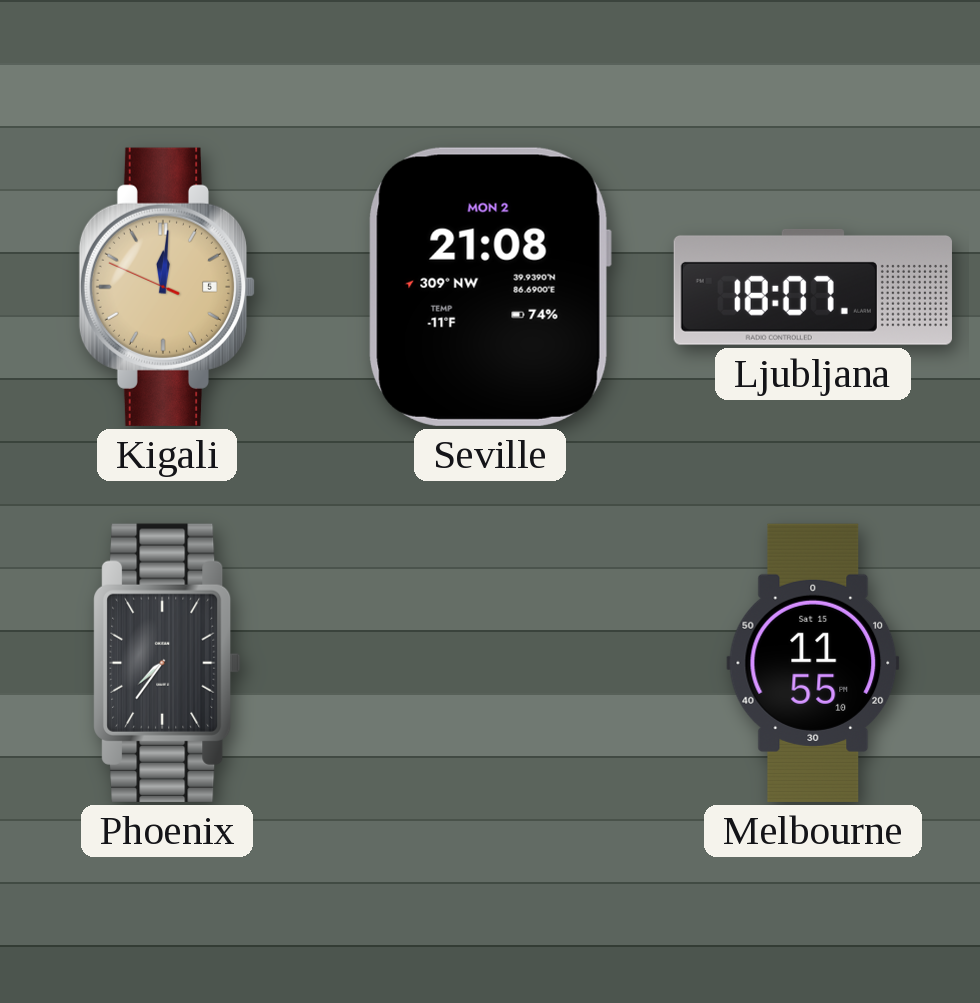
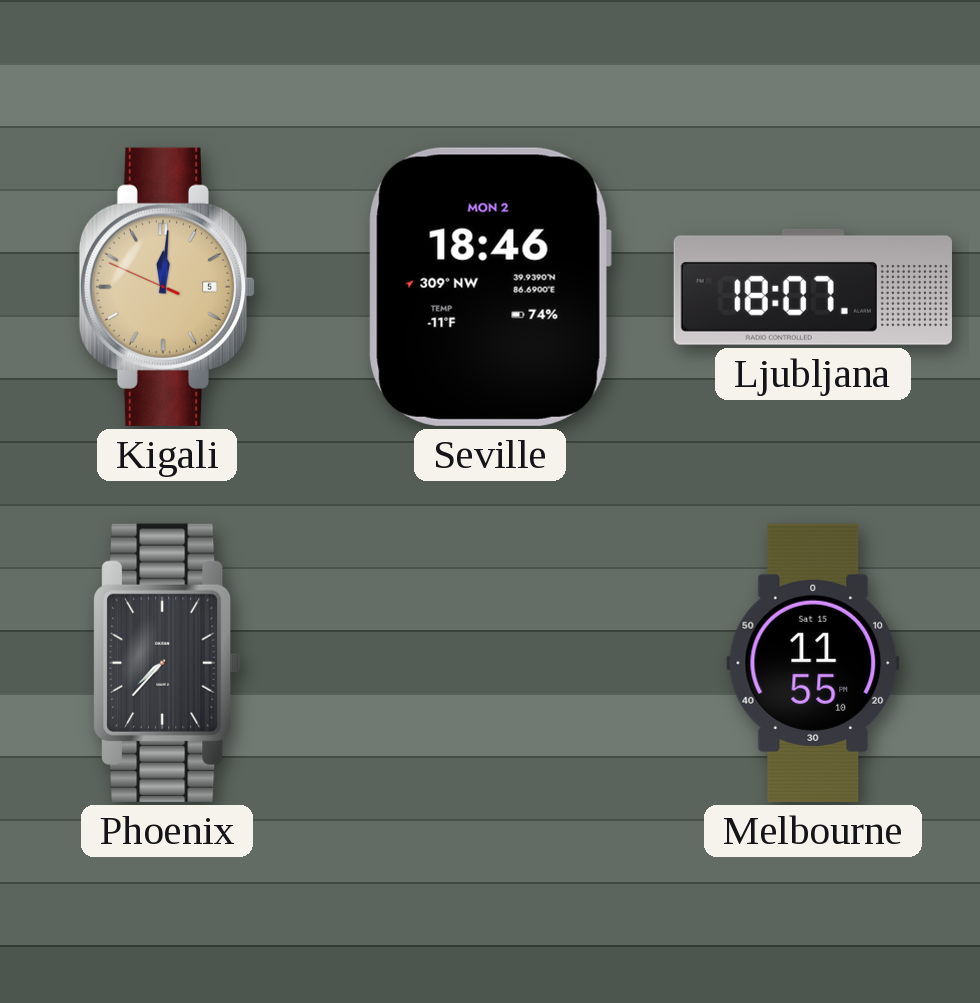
Seville: 21:08 -> 18:46
Phoenix: 7:36 -> 7:37
